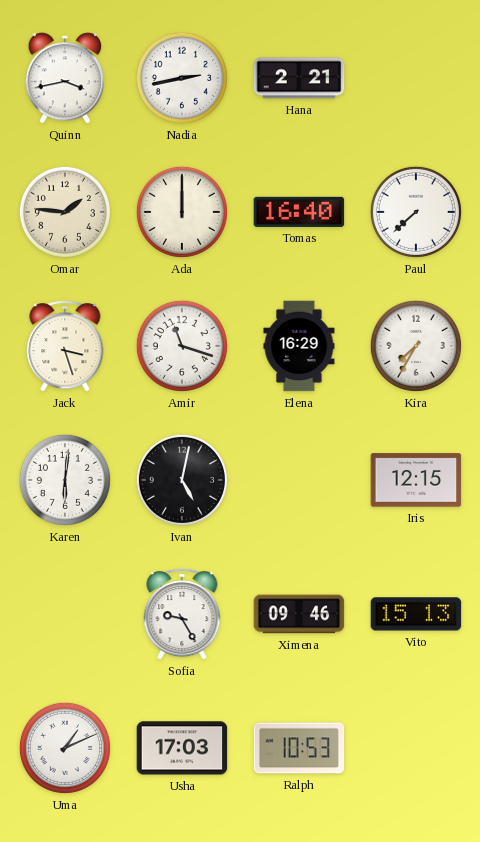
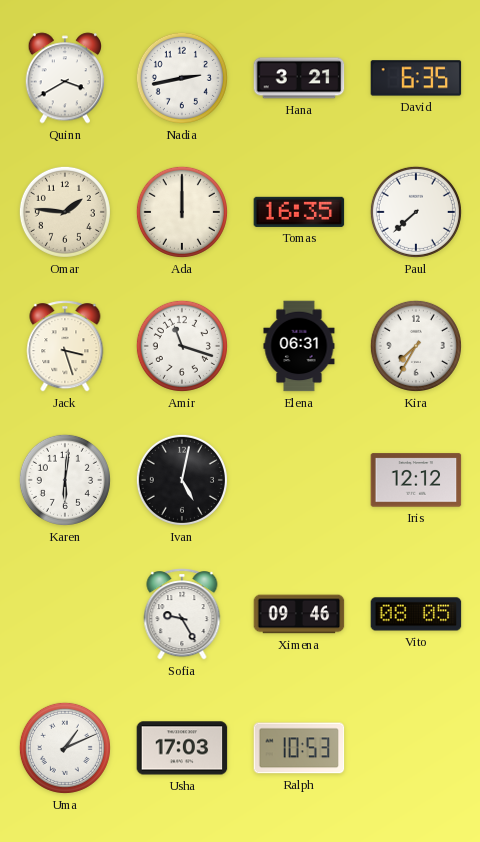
Quinn: 3:43 -> 3:40
Hana: 2:21 -> 3:21
David: none -> 6:35
Tomas: 16:40 -> 16:35
Elena: 16:29 -> 06:31
Iris: 12:15 -> 12:12
Vito: 15:13 -> 08:05
